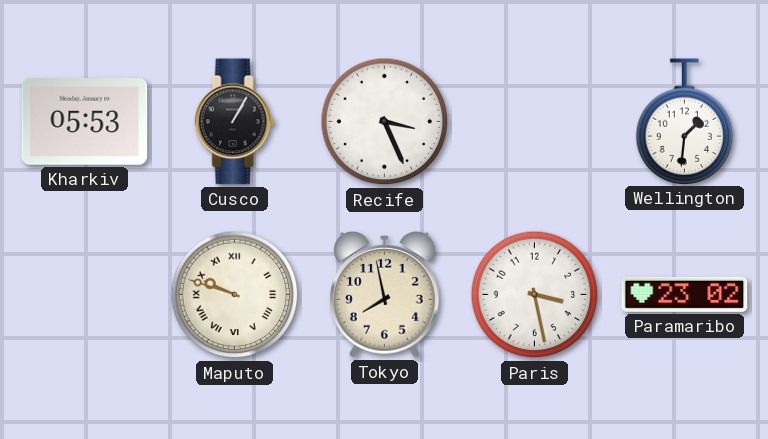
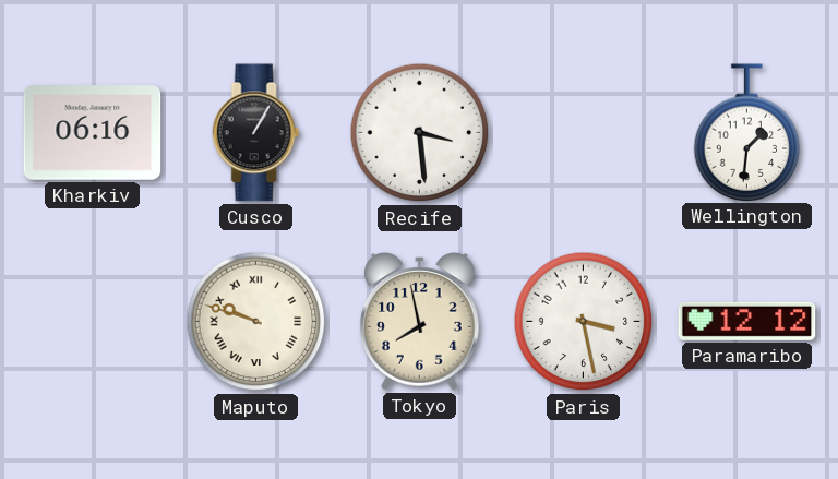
Kharkiv: 05:53 -> 06:16
Recife: 3:26 -> 3:29
Paramaribo: 23:02 -> 12:12
